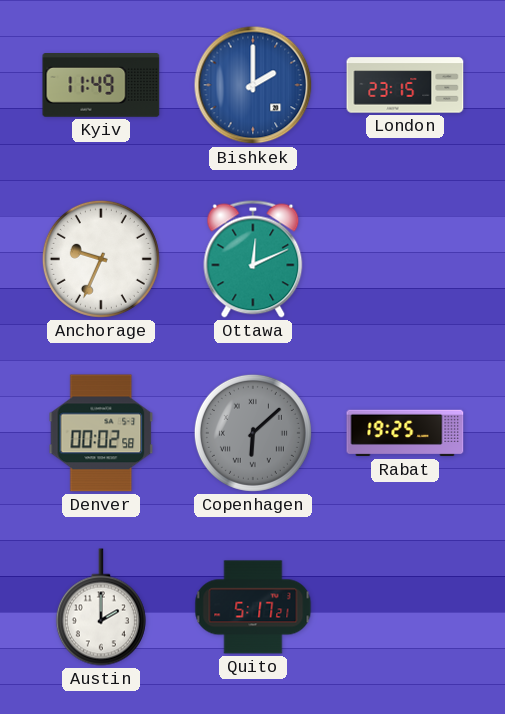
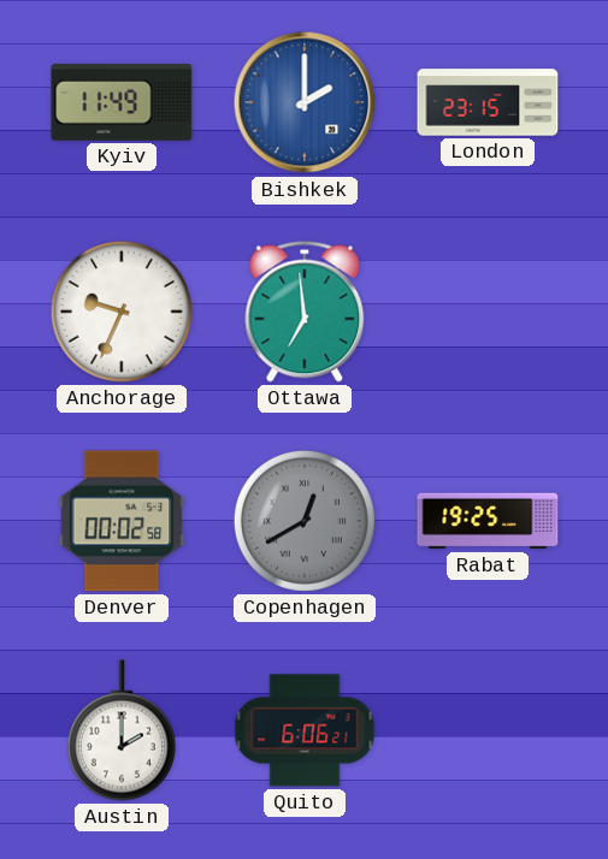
Ottawa: 12:11 -> 6:59
Copenhagen: 6:08 -> 12:40
Quito: 5:17 -> 6:06
